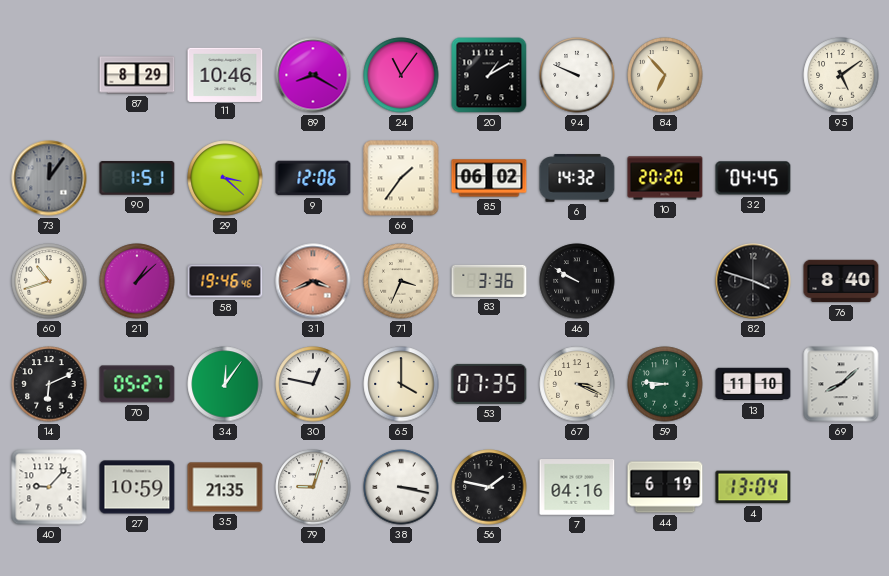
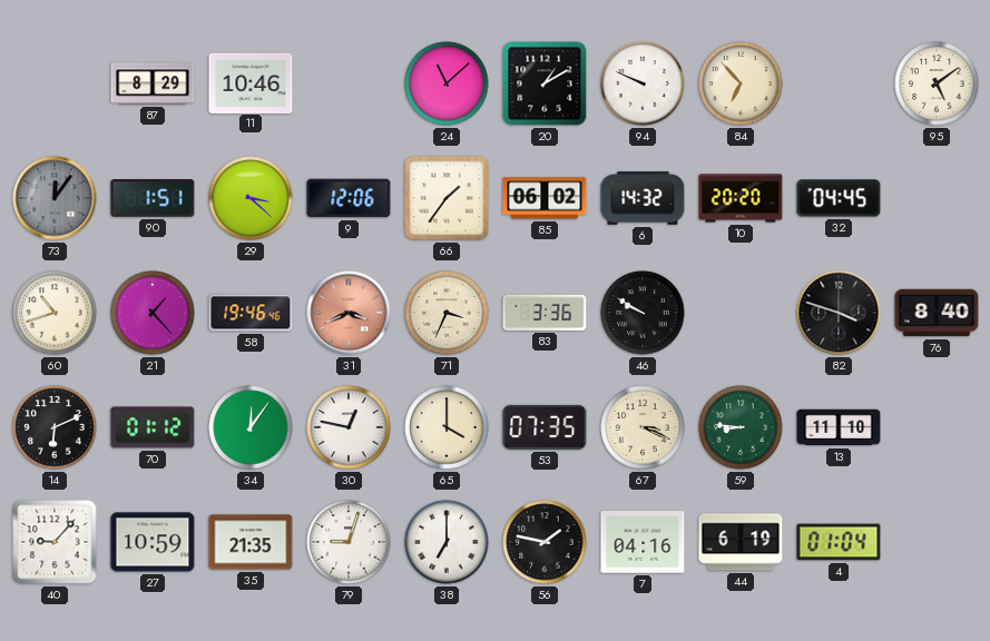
89: 8:20 -> none
24: 11:06 -> 11:08
21: 1:08 -> 1:23
70: 05:27 -> 01:12
69: 8:08 -> none
38: 3:17 -> 7:00
4: 13:04 -> 01:04
